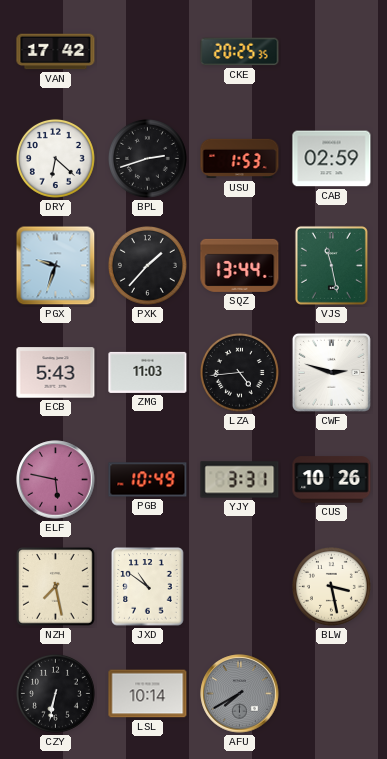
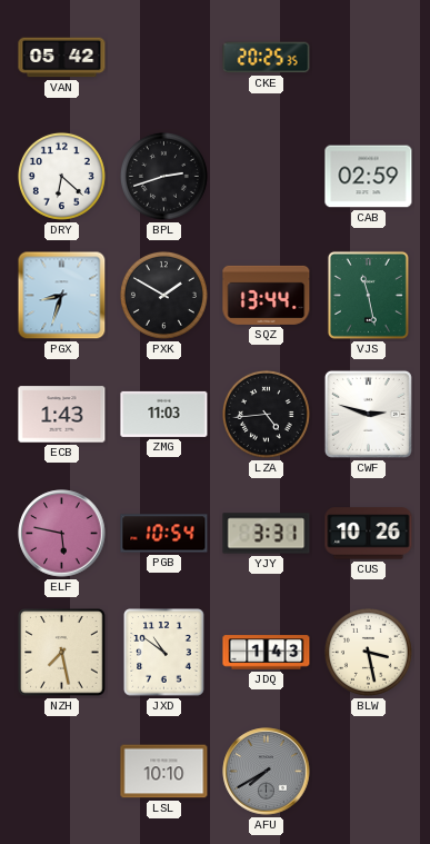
VAN: 17:42 -> 05:42
USU: 1:53 -> none
PGX: 9:33 -> 8:33
PXK: 1:37 -> 1:50
ECB: 5:43 -> 1:43
PGB: 10:49 -> 10:54
JDQ: none -> 1:43
CZY: 6:32 -> none
LSL: 10:14 -> 10:10
